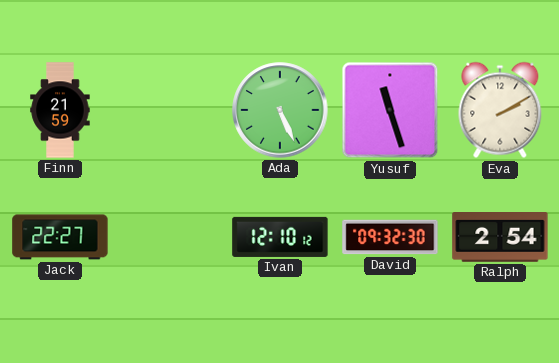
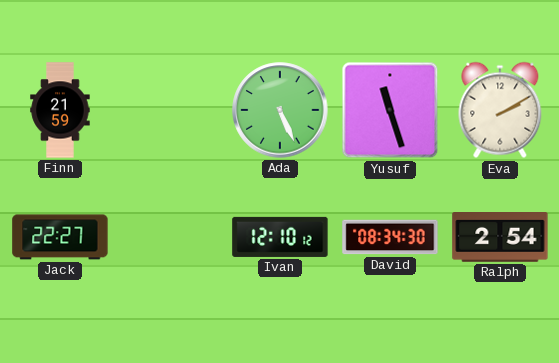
David: 09:32 -> 08:34
